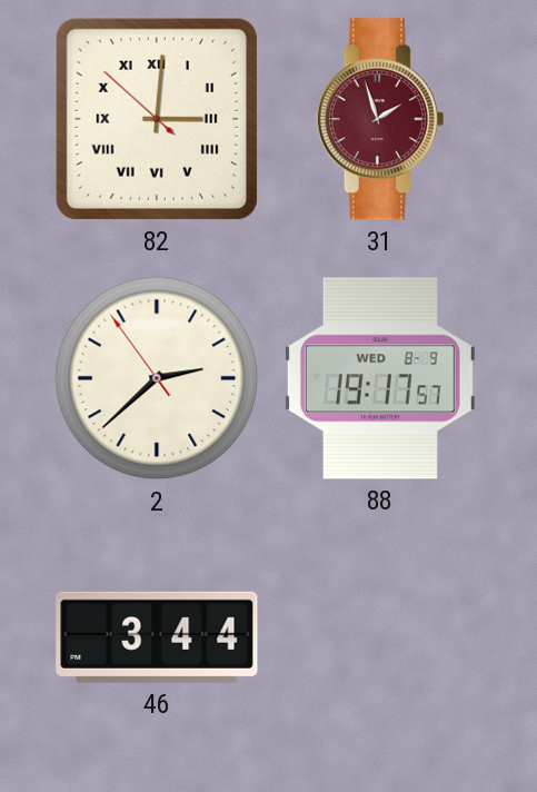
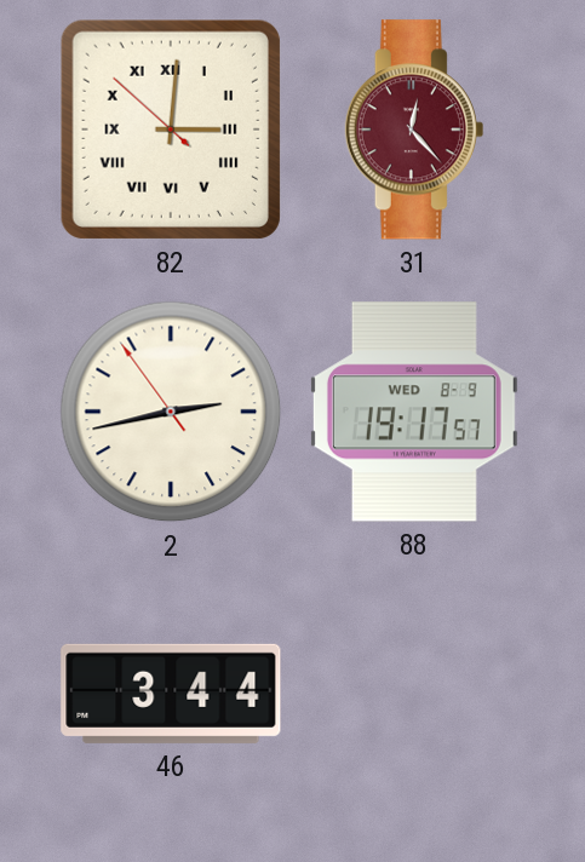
31: 1:57 -> 12:23
2: 2:37 -> 2:42
